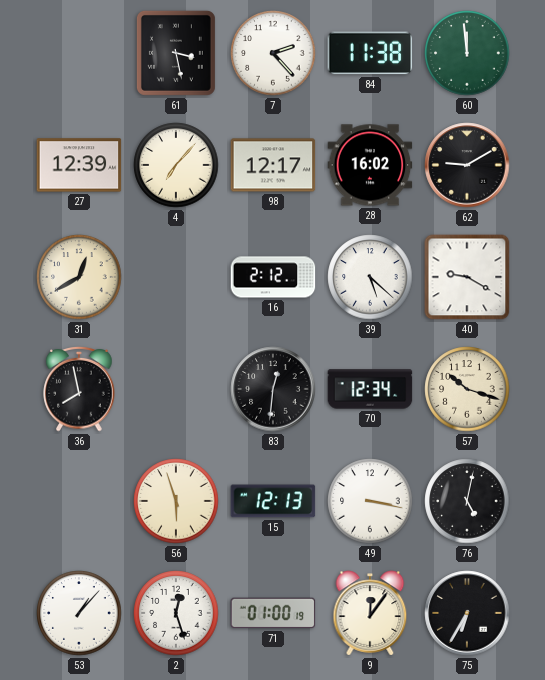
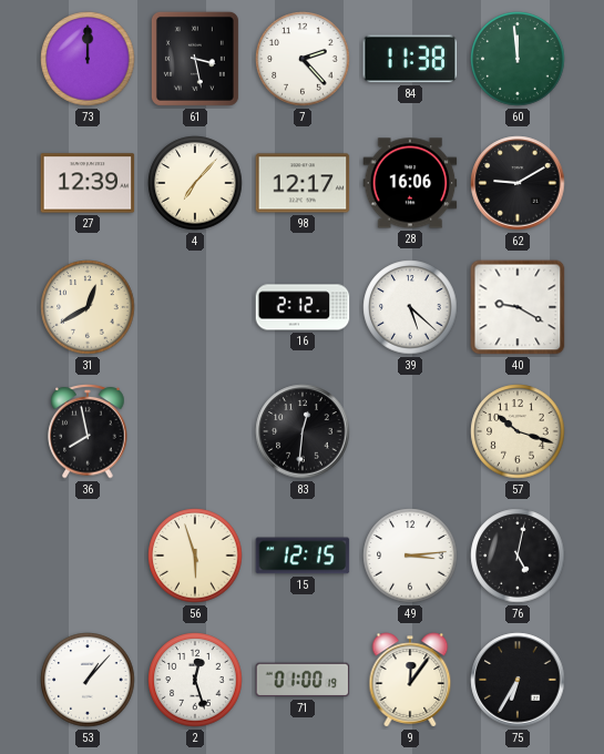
73: none -> 12:00
28: 16:02 -> 16:06
70: 12:34 -> none
15: 12:13 -> 12:15
49: 3:17 -> 3:14
